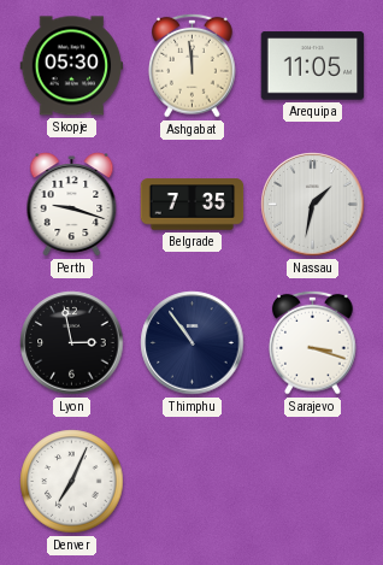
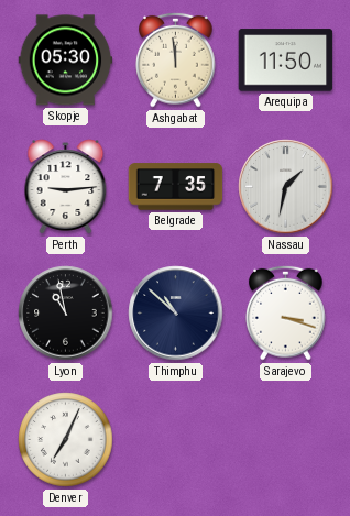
Arequipa: 11:05 -> 11:50
Perth: 9:18 -> 9:14
Lyon: 2:58 -> 10:58
Thimphu: 10:54 -> 10:52
